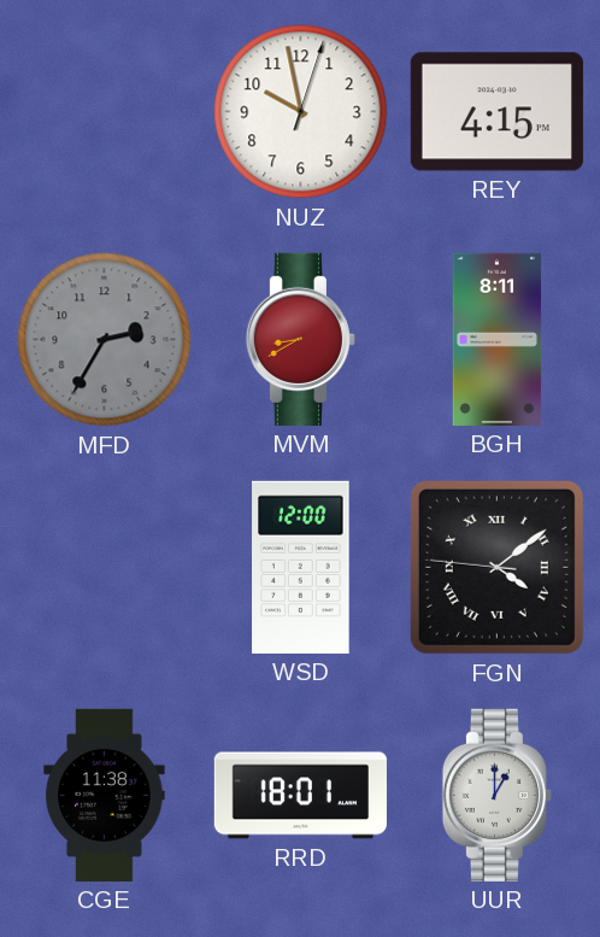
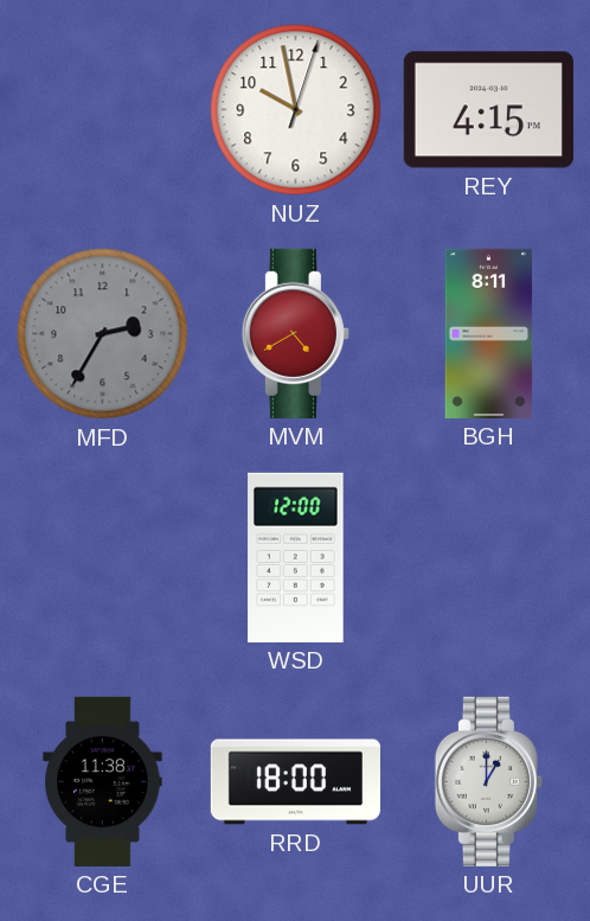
MVM: 8:40 -> 4:40
FGN: 4:08 -> none
RRD: 18:01 -> 18:00
